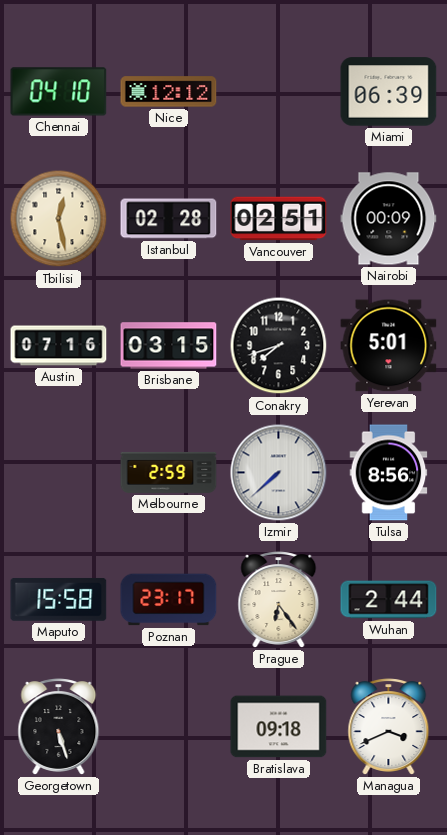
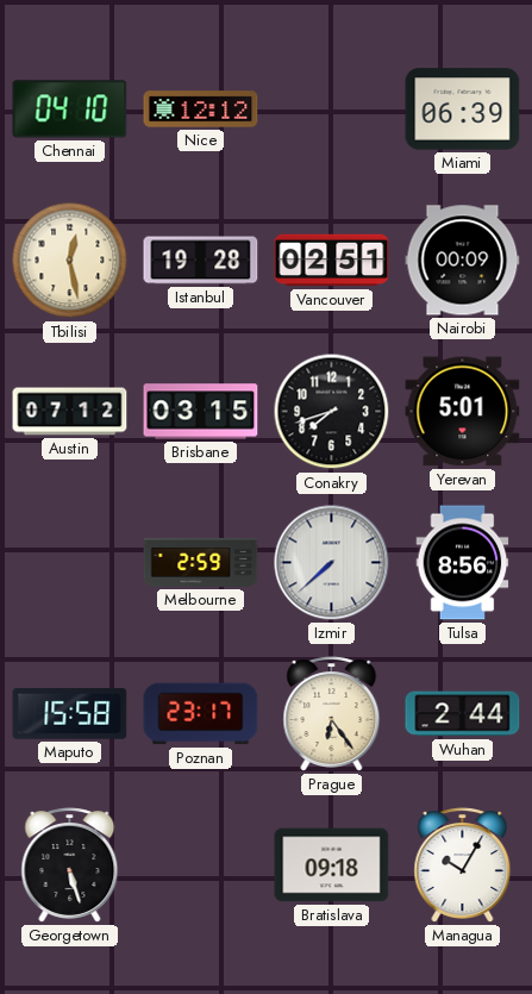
Istanbul: 02:28 -> 19:28
Austin: 07:16 -> 07:12
Managua: 3:41 -> 10:05
